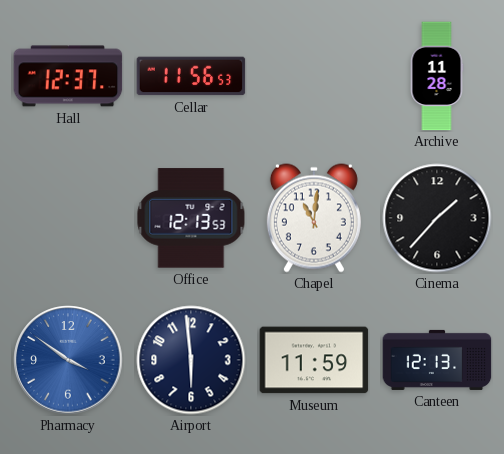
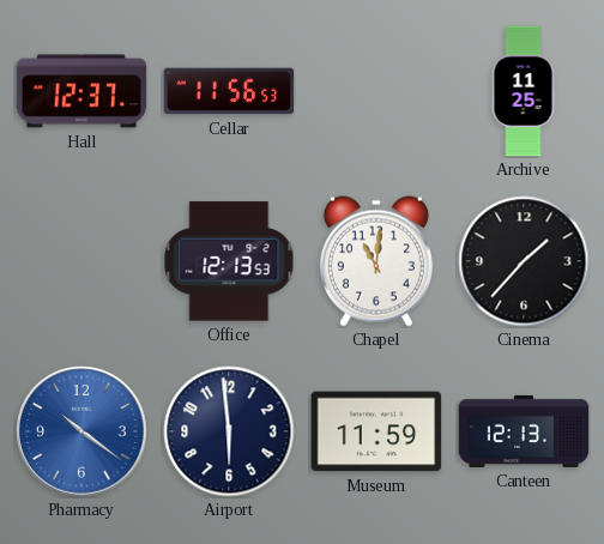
Archive: 11:28 -> 11:25
Pharmacy: 3:51 -> 10:21
